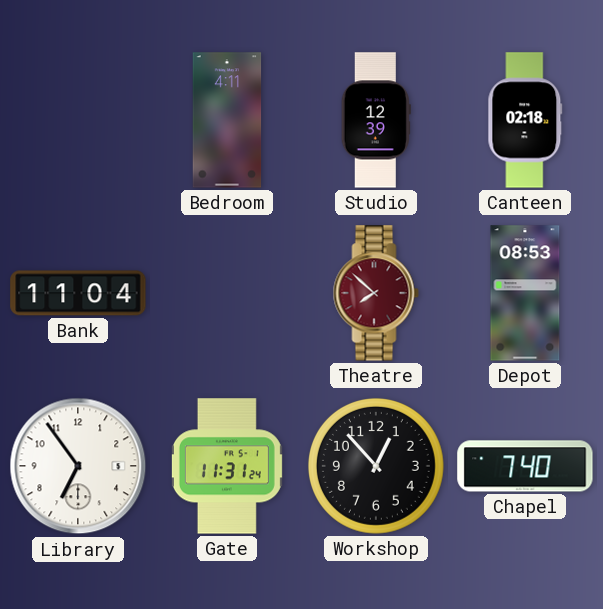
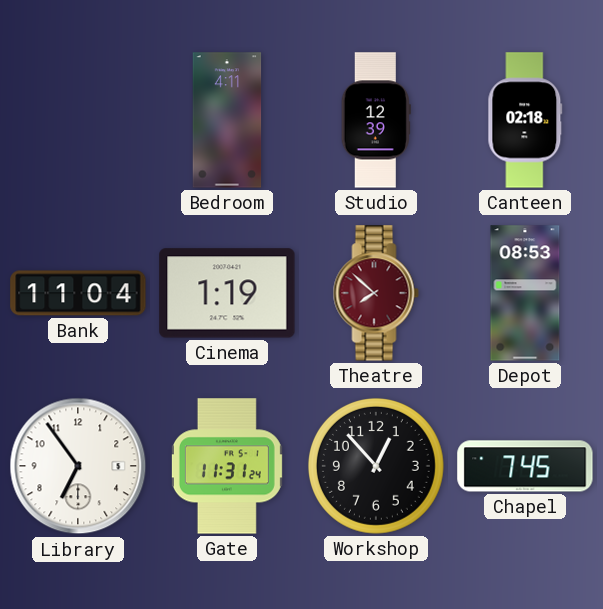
Cinema: none -> 1:19
Chapel: 7:40 -> 7:45
